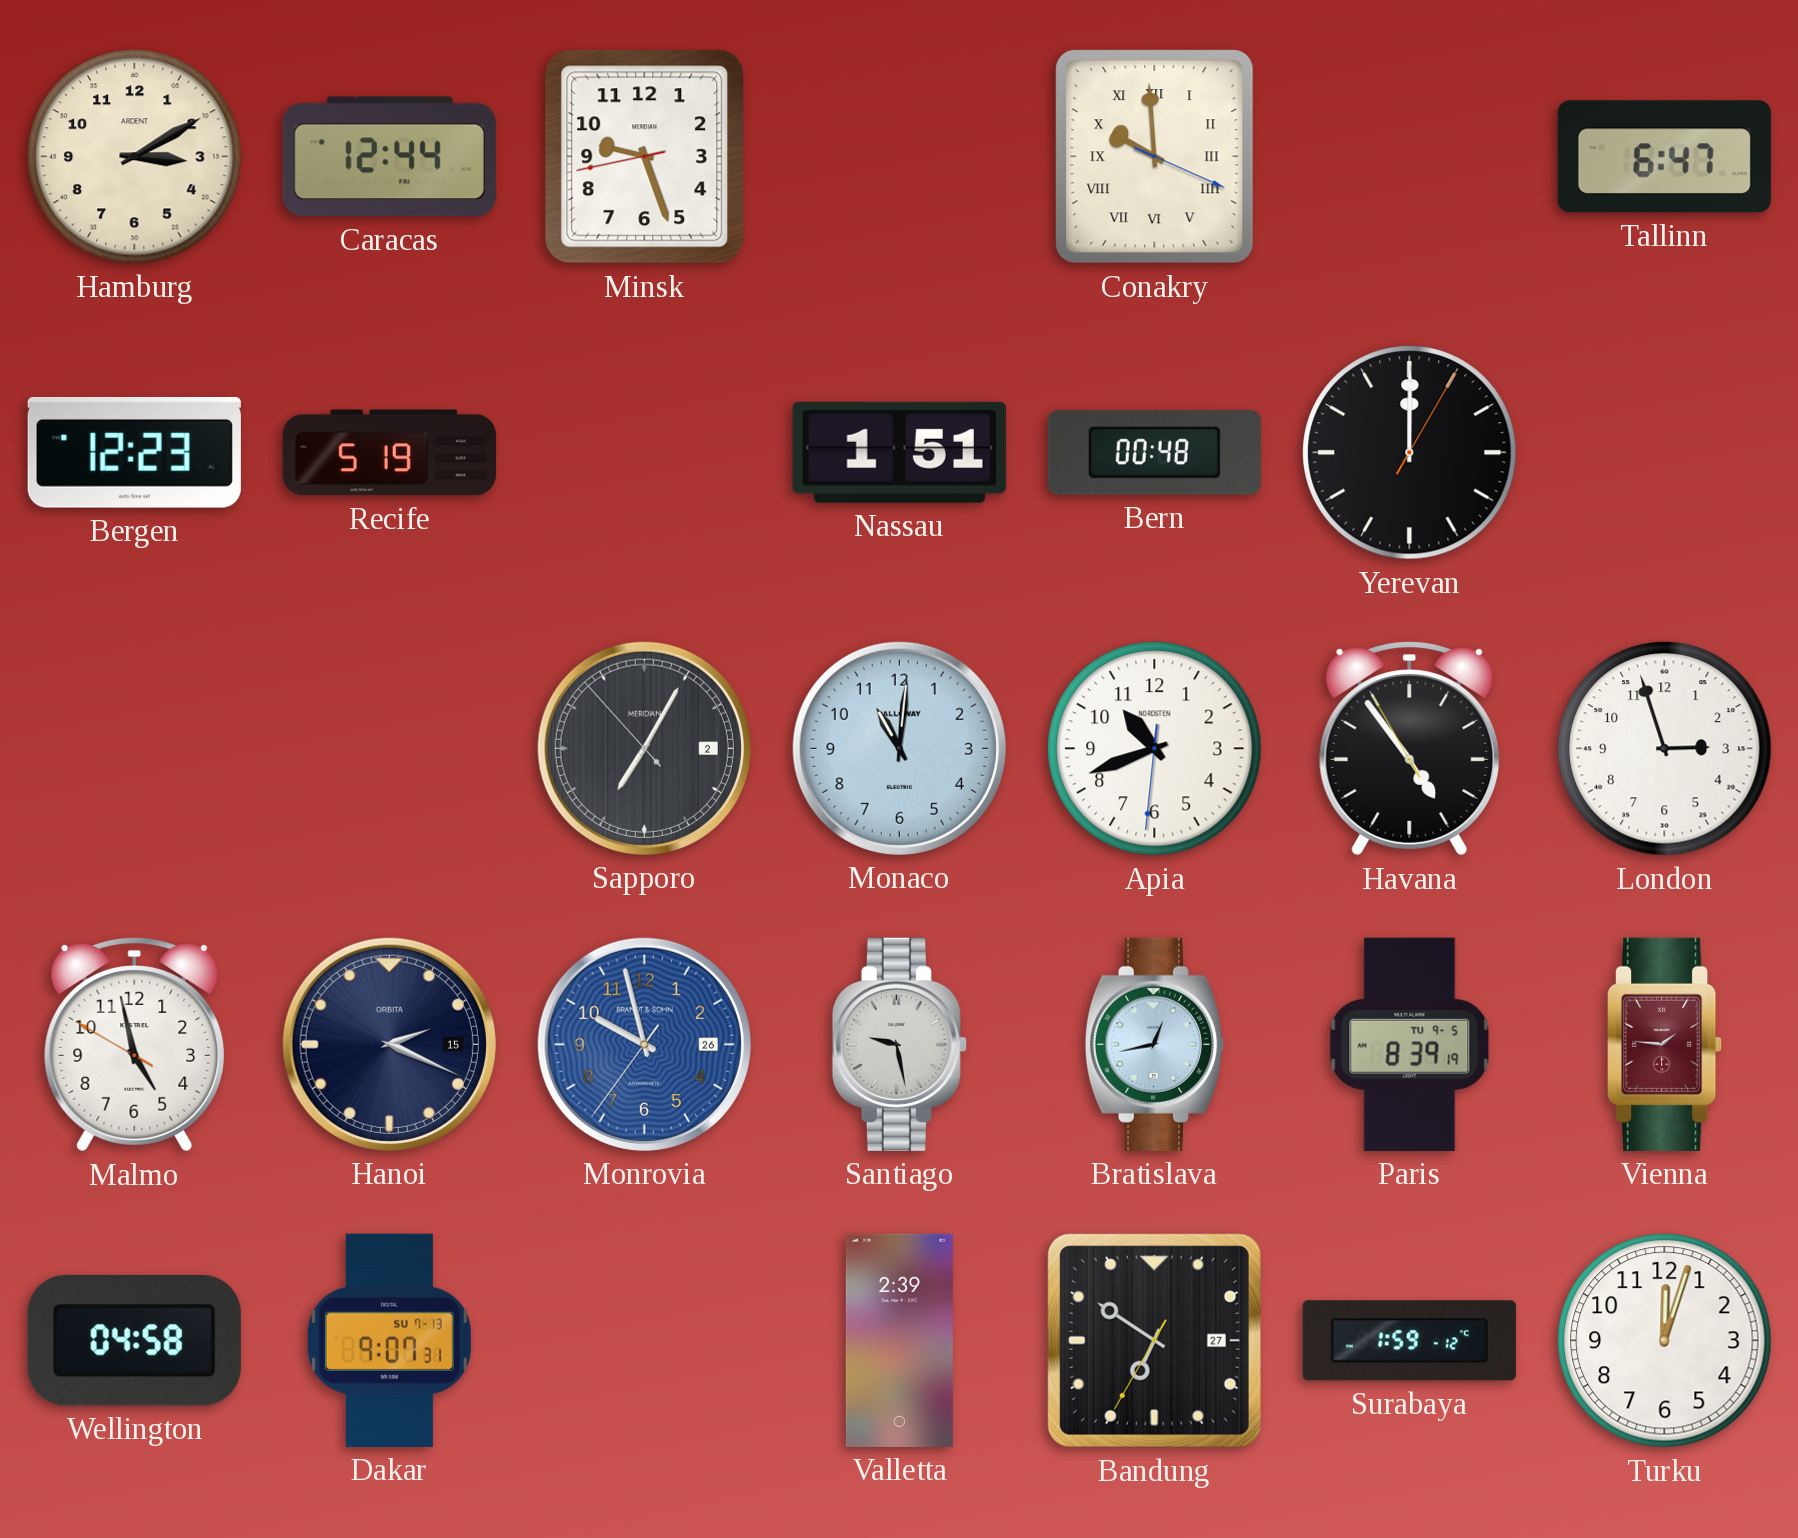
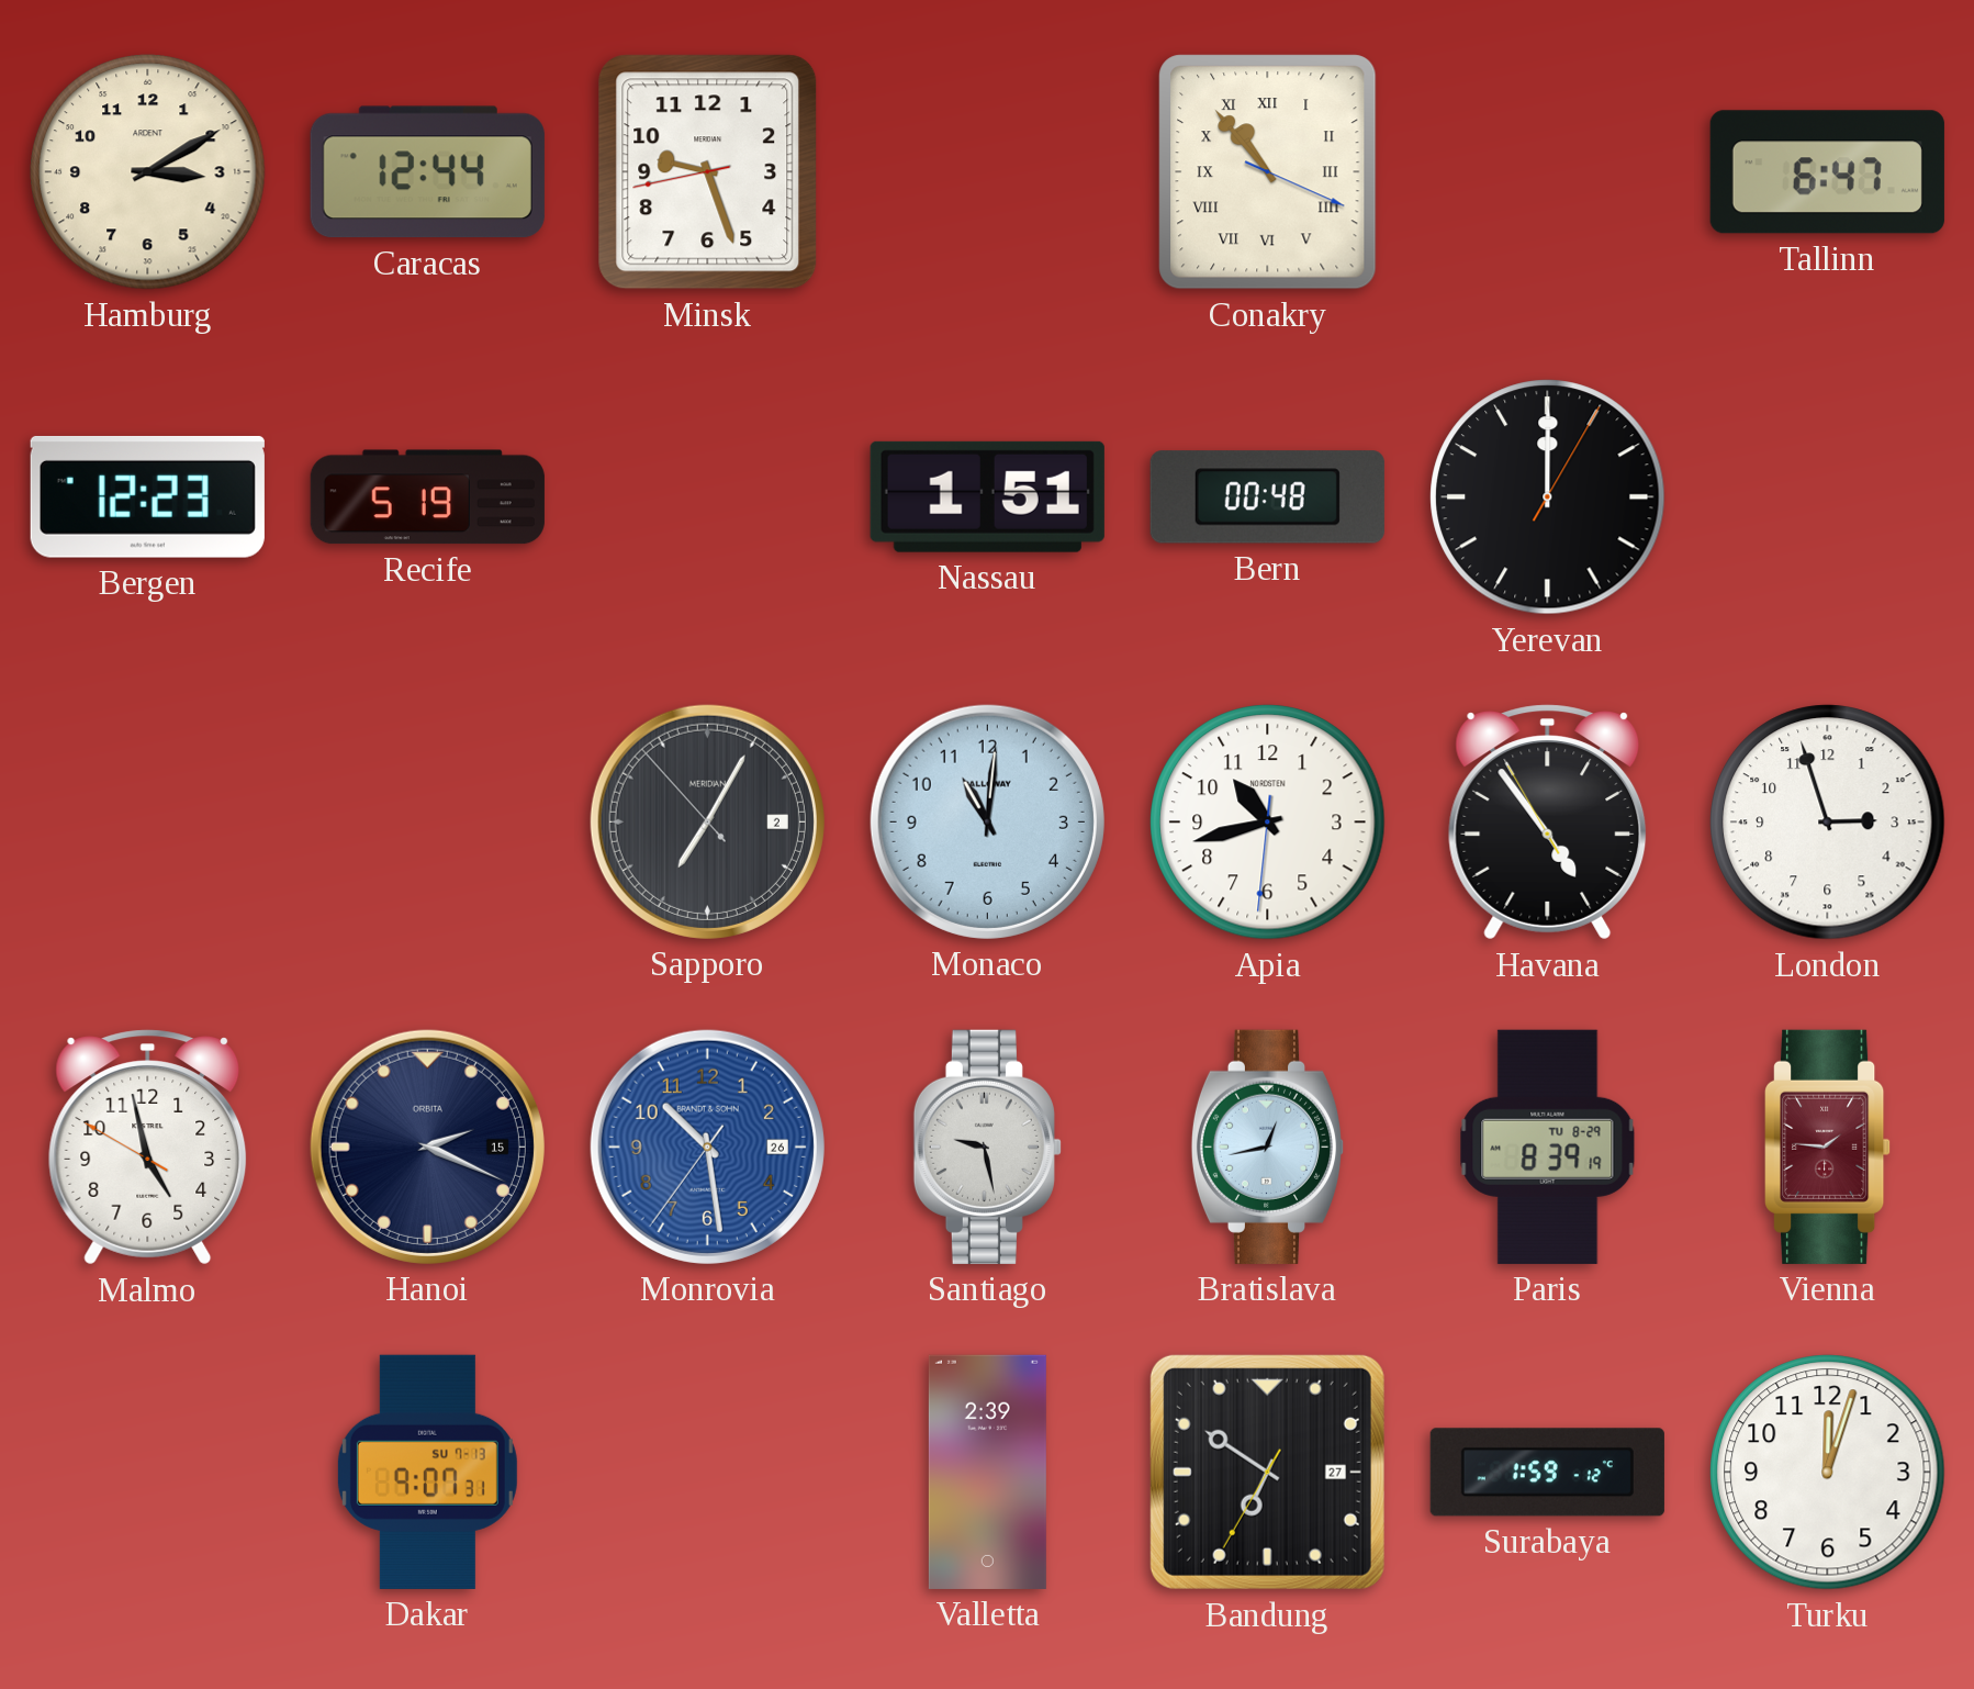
Conakry: 9:59 -> 10:53
Apia: 10:41 -> 10:42
Monrovia: 9:57 -> 10:28
Paris date: TU 9-5 -> TU 8-29
Wellington: 04:58 -> none
